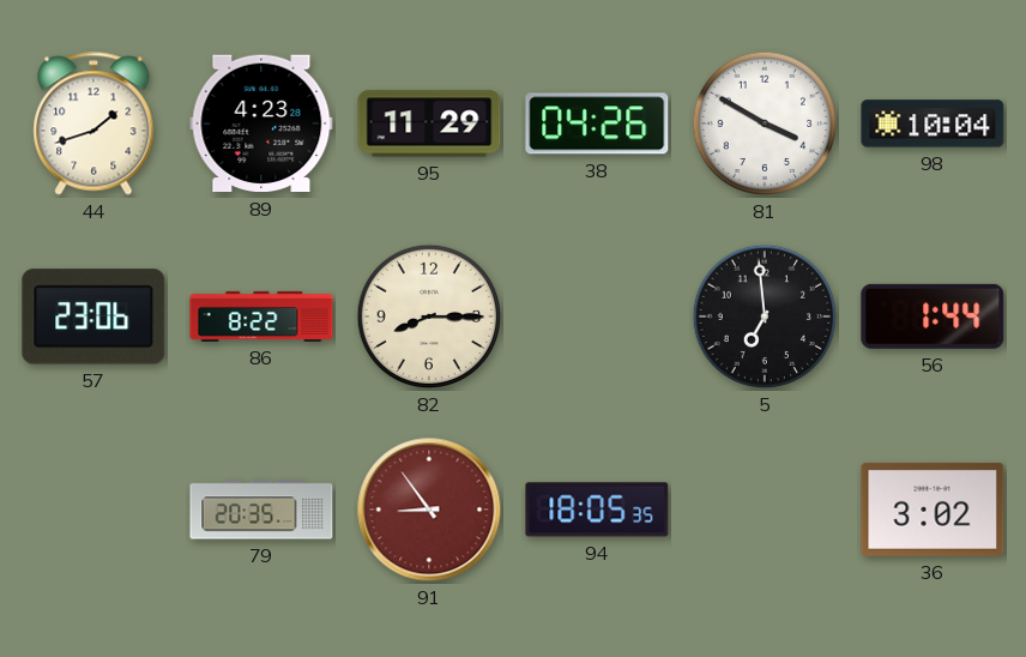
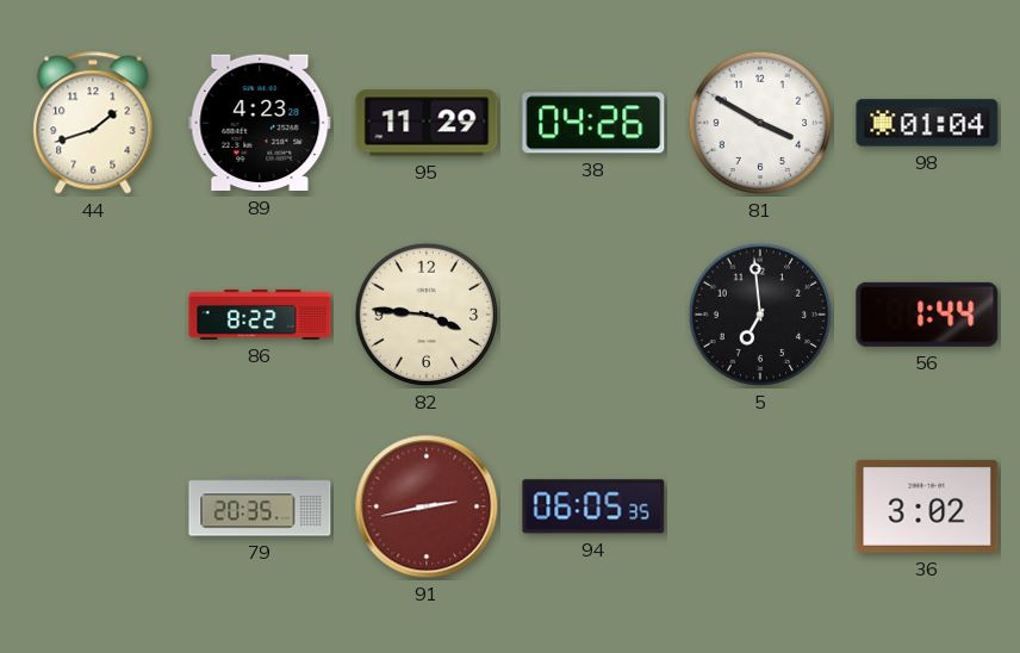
98: 10:04 -> 01:04
57: 23:06 -> none
82: 8:15 -> 3:46
91: 8:54 -> 2:43
94: 18:05 -> 06:05
